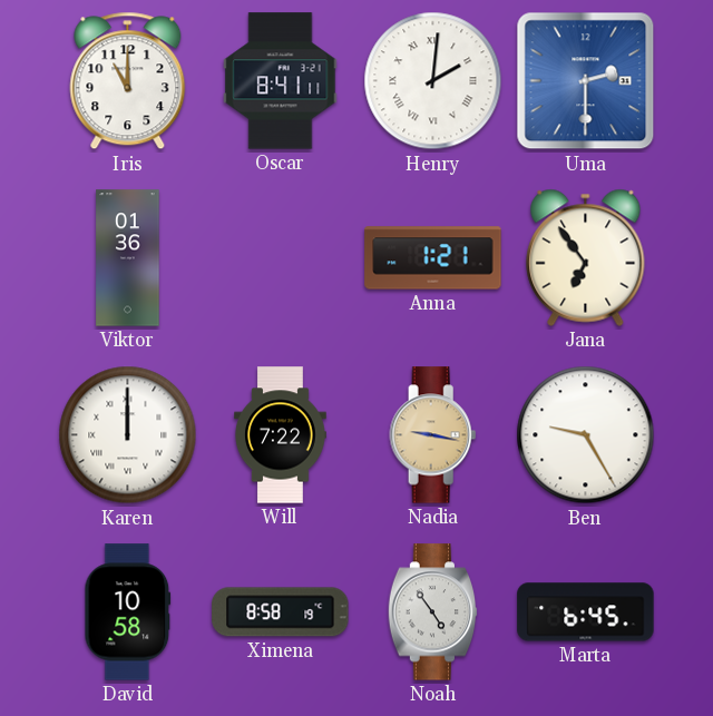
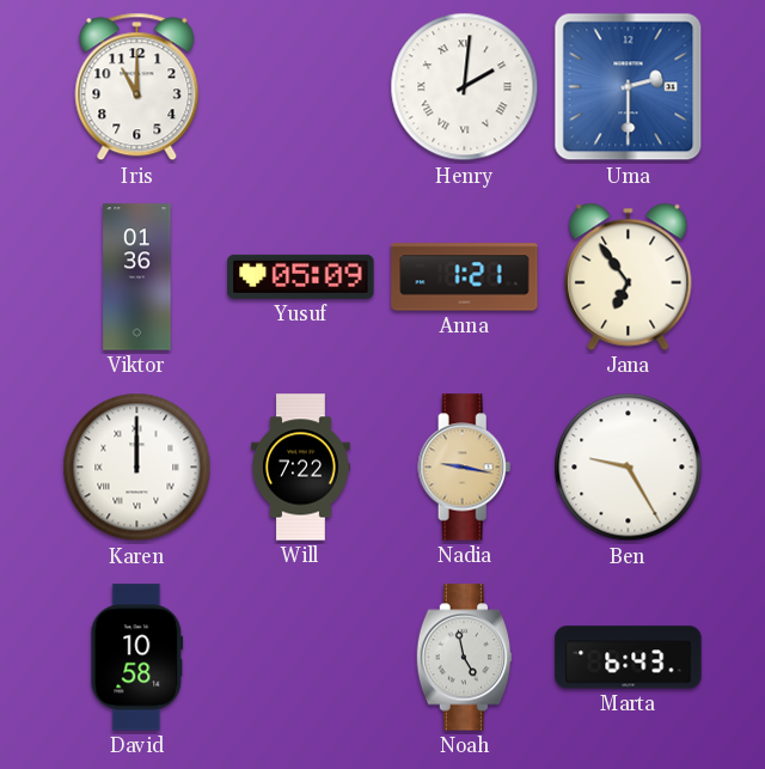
Oscar: 8:41 -> none
Yusuf: none -> 05:09
Ximena: 8:58 -> none
Noah: 4:54 -> 4:58
Marta: 6:45 -> 6:43
